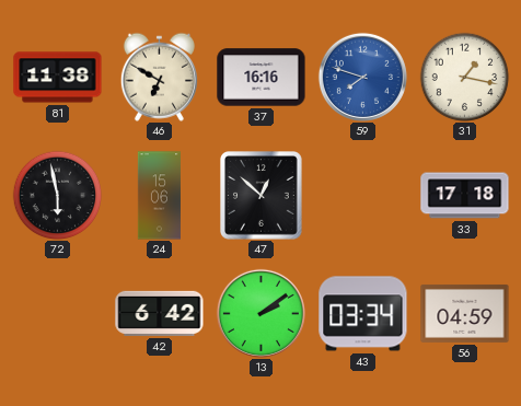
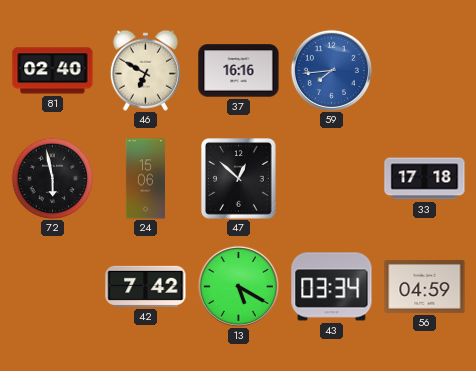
81: 11:38 -> 02:40
59: 7:48 -> 7:44
31: 1:17 -> none
42: 6:42 -> 7:42
13: 2:09 -> 5:20
